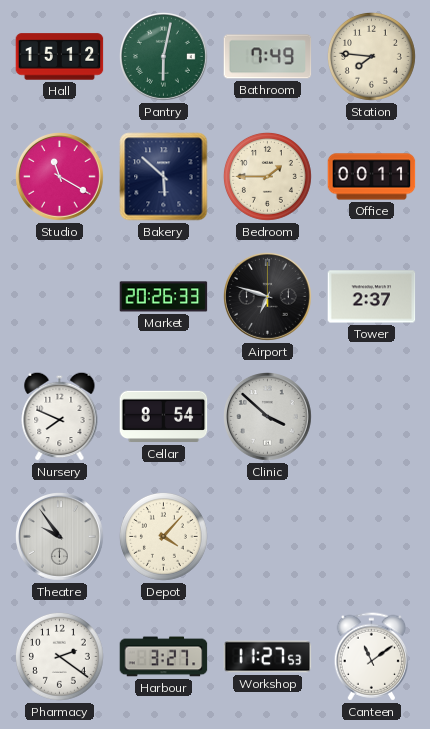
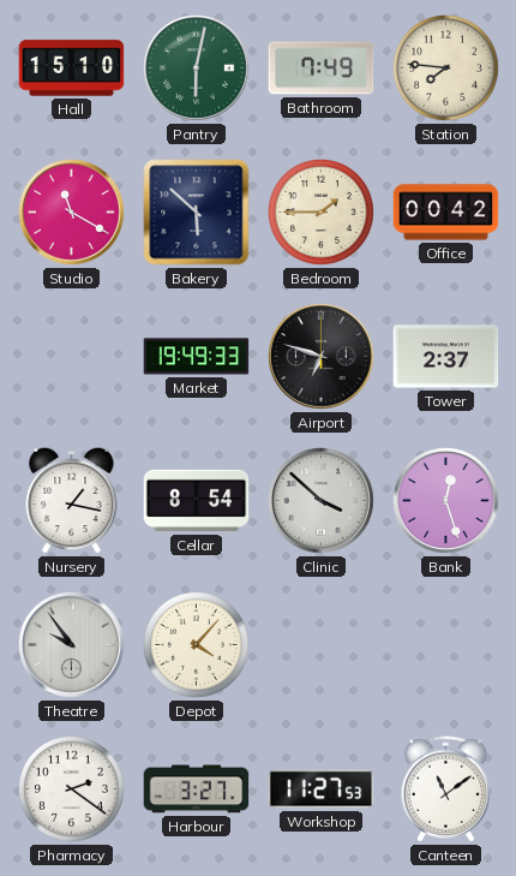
Hall: 15:12 -> 15:10
Office: 00:11 -> 00:42
Market: 20:26 -> 19:49
Nursery: 7:49 -> 1:17
Bank: none -> 12:27
